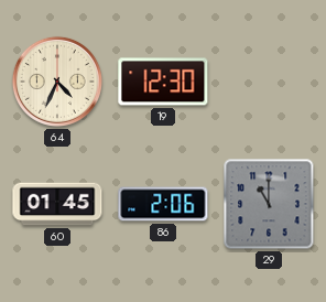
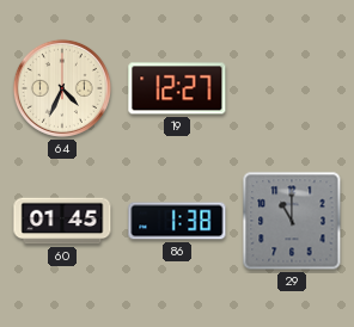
19: 12:30 -> 12:27
86: 2:06 -> 1:38
